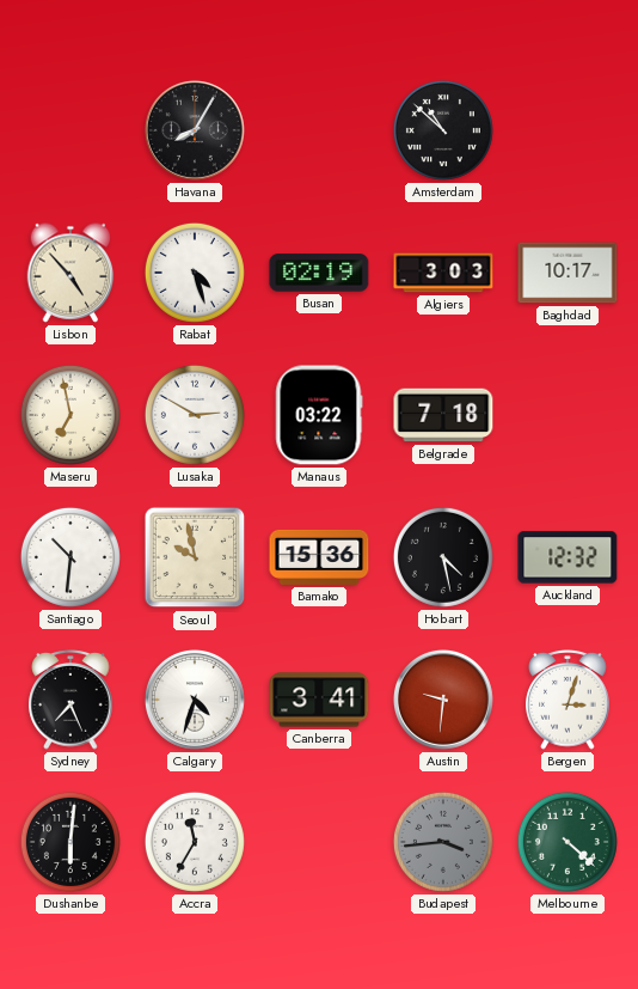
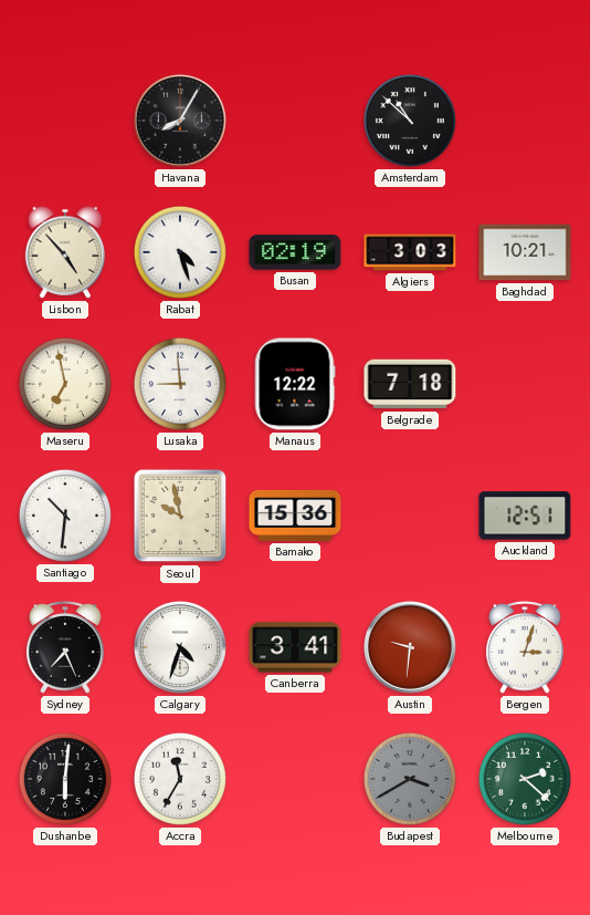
Baghdad: 10:17 -> 10:21
Lusaka: 2:50 -> 8:59
Manaus: 03:22 -> 12:22
Hobart: 4:28 -> none
Auckland: 12:32 -> 12:51
Budapest: 3:44 -> 3:40
Melbourne: 4:22 -> 2:22
